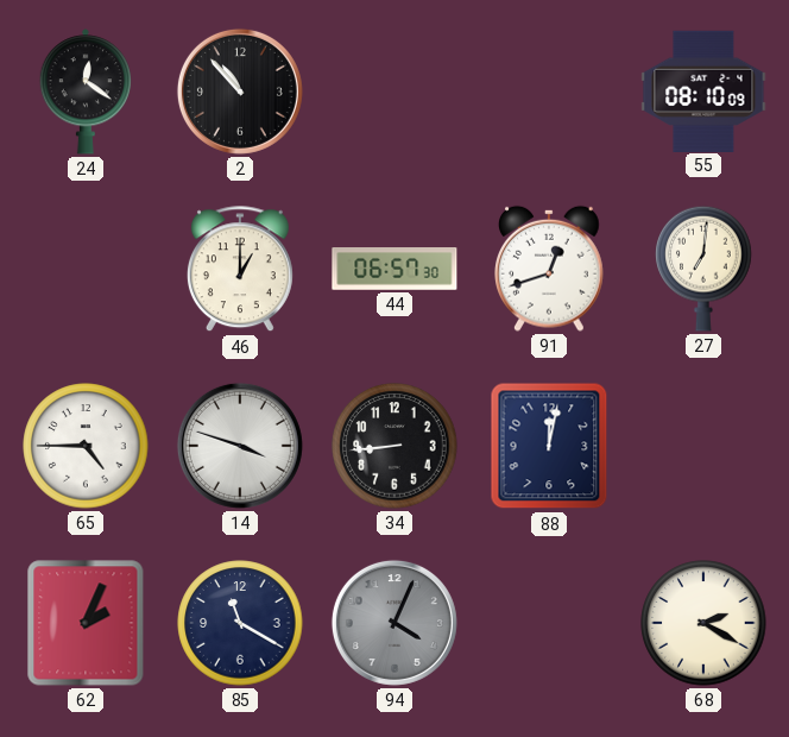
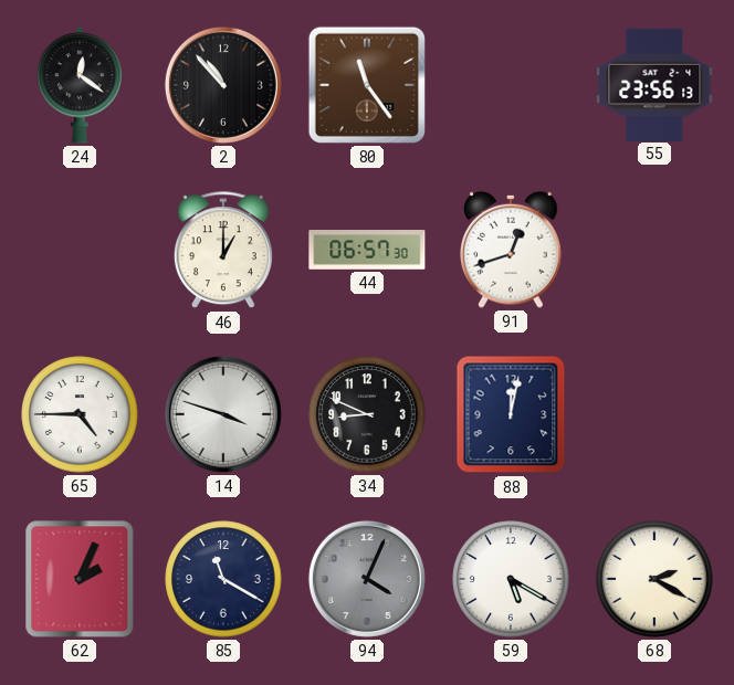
80: none -> 11:24
55: 08:10 -> 23:56
27: 7:01 -> none
34: 8:44 -> 8:49
59: none -> 5:20
